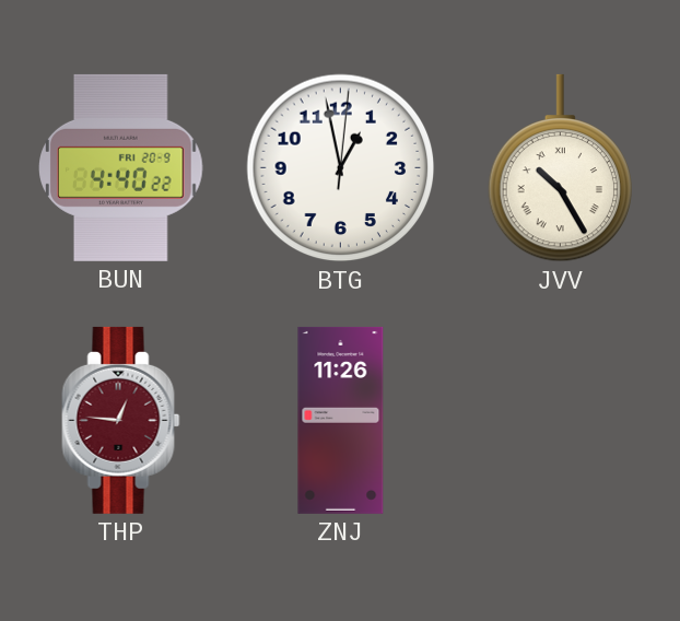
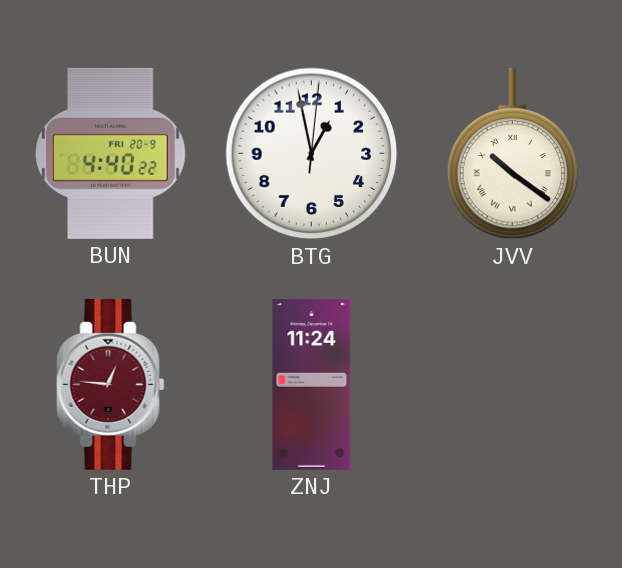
JVV: 10:25 -> 10:21
ZNJ: 11:26 -> 11:24
